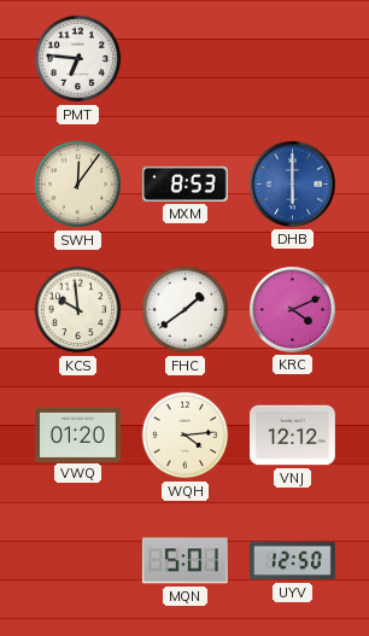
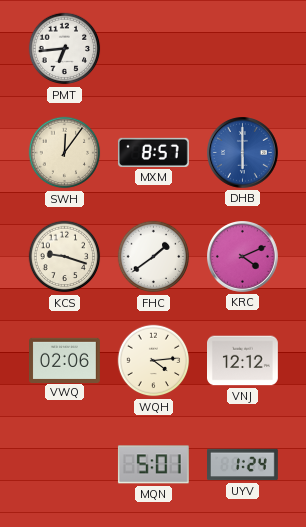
PMT: 6:46 -> 6:44
MXM: 8:53 -> 8:57
KCS: 9:59 -> 9:18
VWQ: 01:20 -> 02:06
UYV: 12:50 -> 1:24
